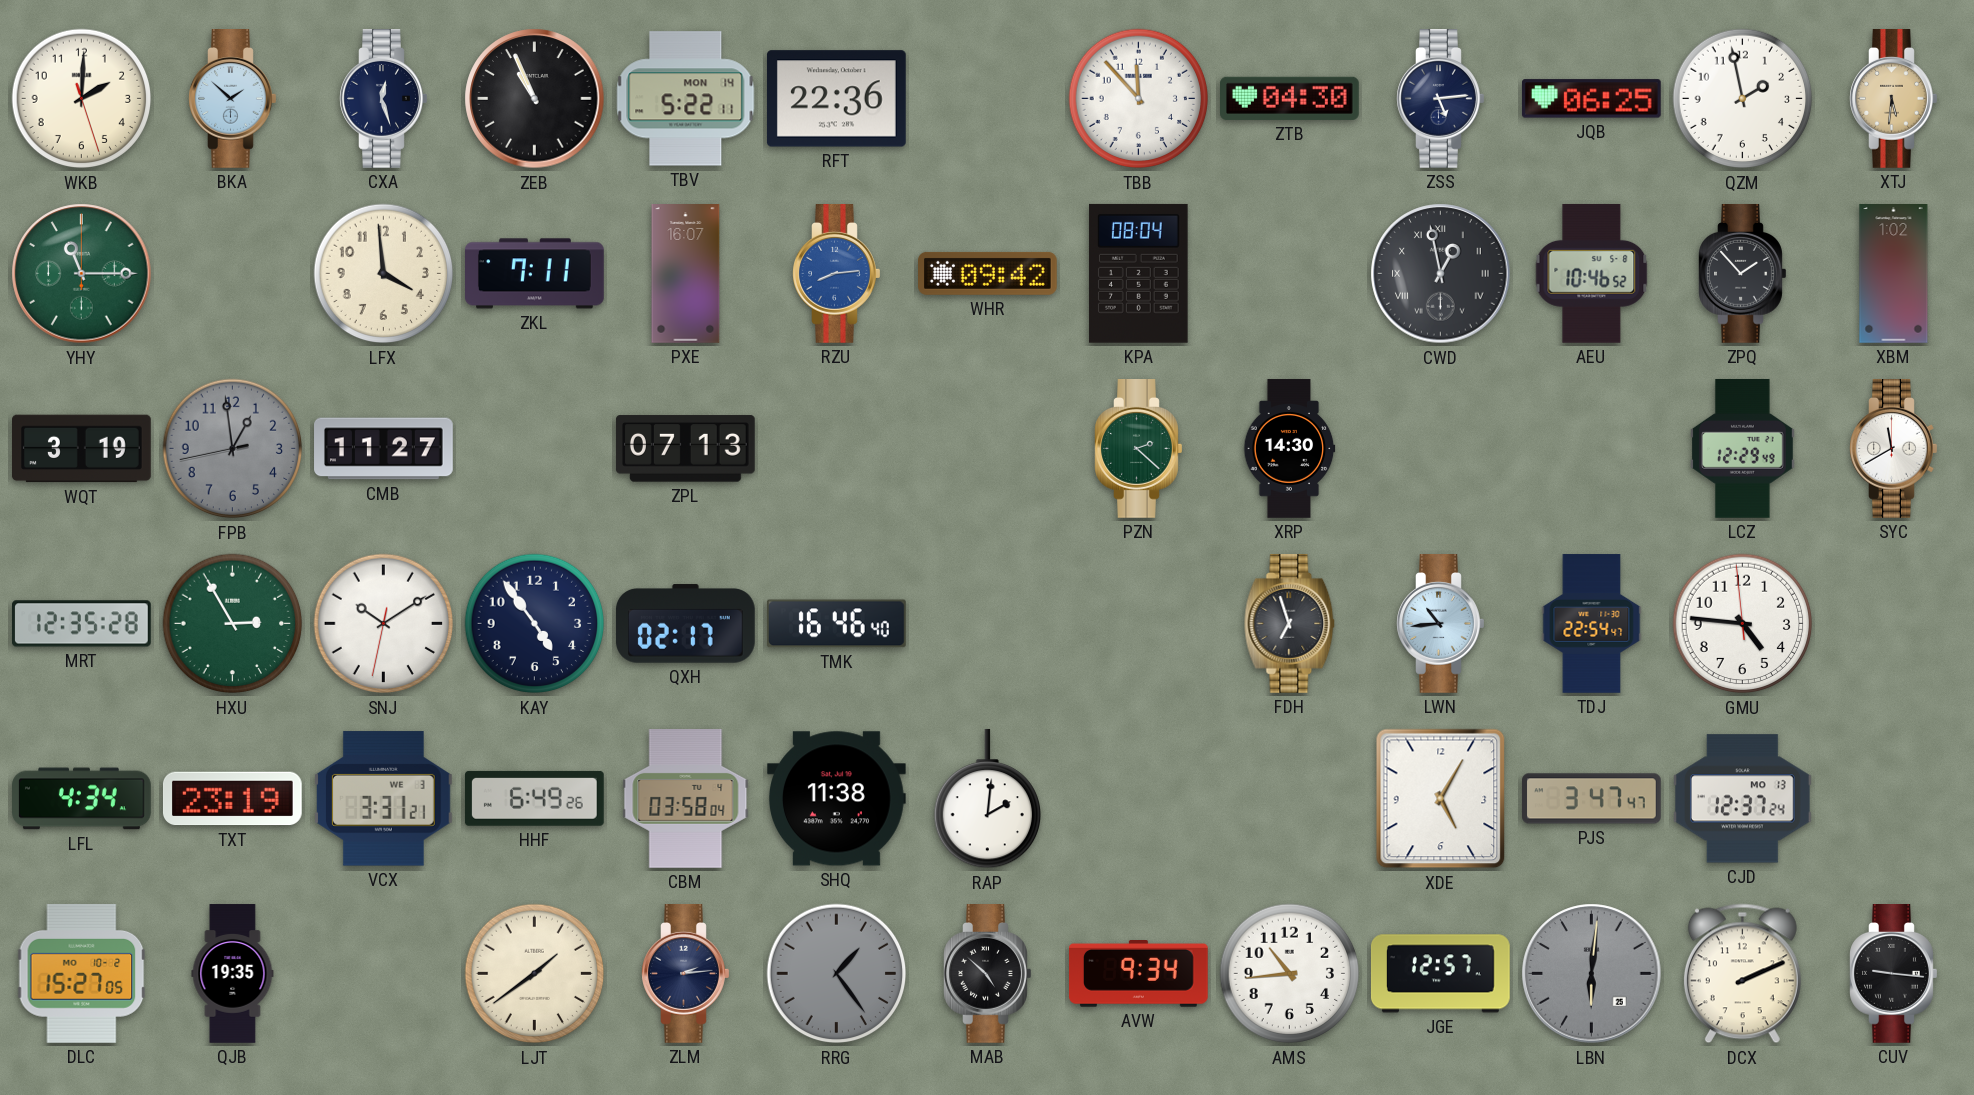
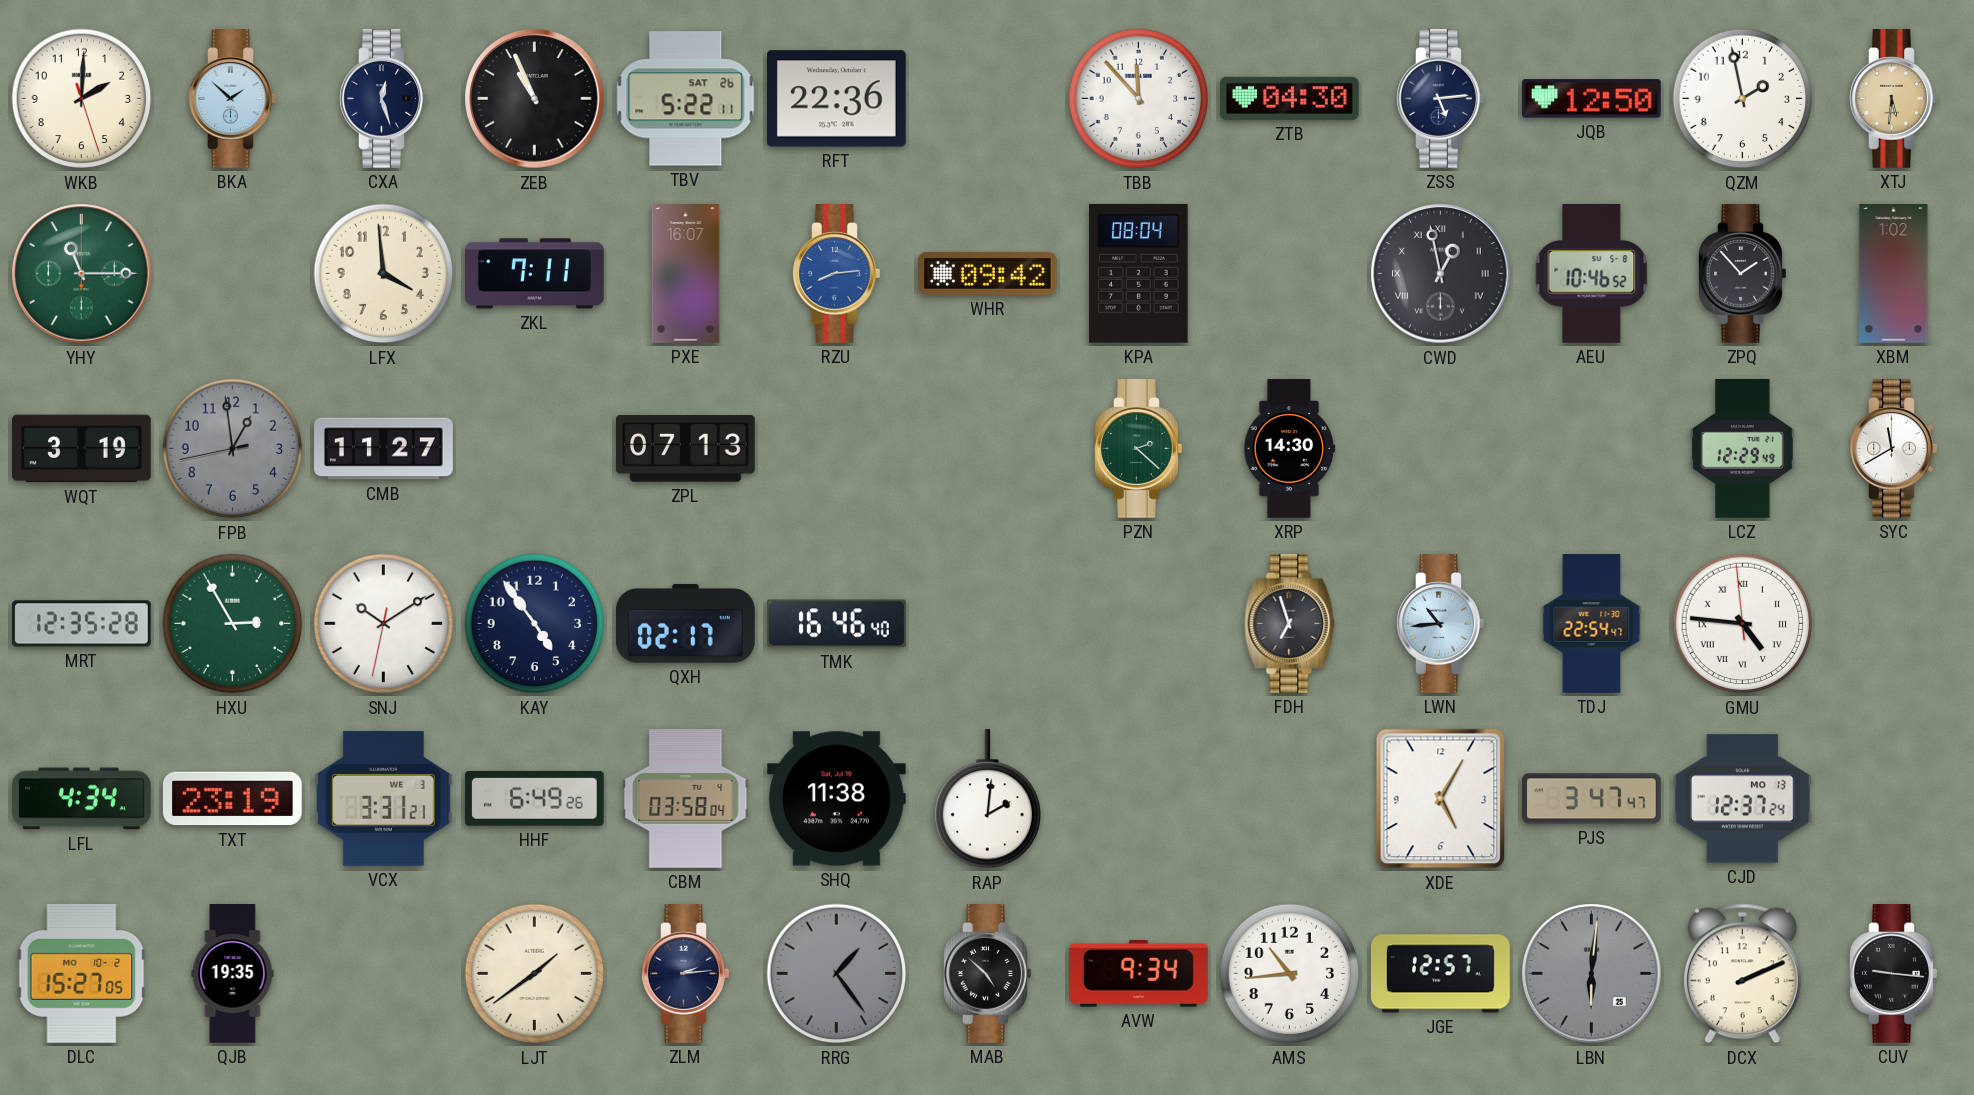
TBV date: MON 14 -> SAT 26
JQB: 06:25 -> 12:50
GMU numerals: Arabic -> Roman
